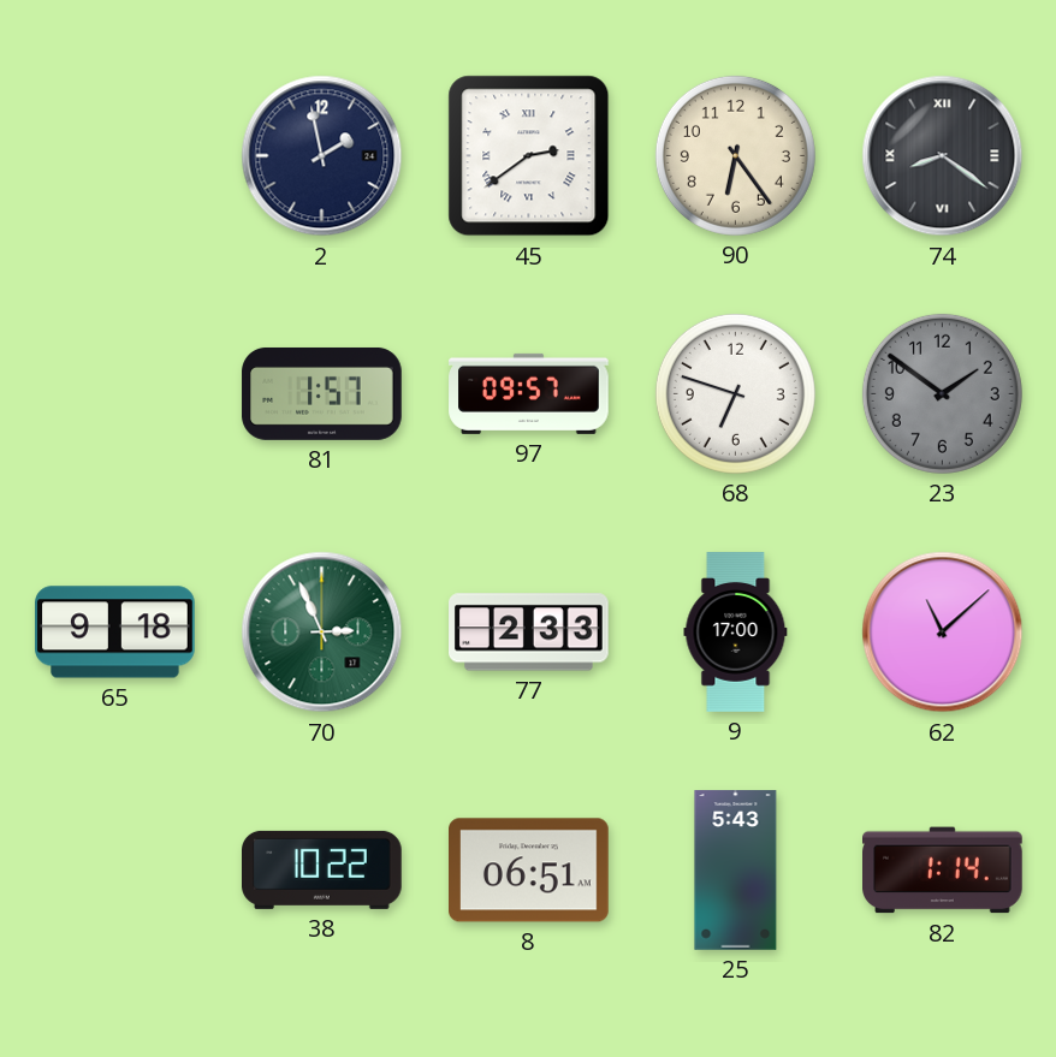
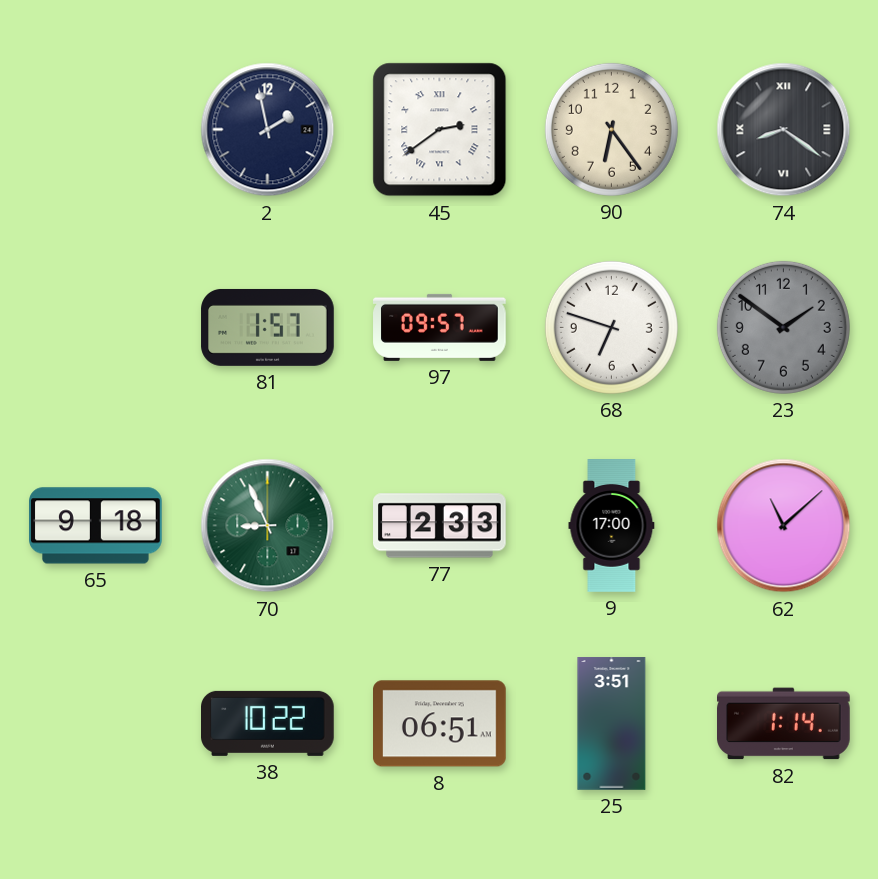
70: 2:56 -> 8:56
25: 5:43 -> 3:51
